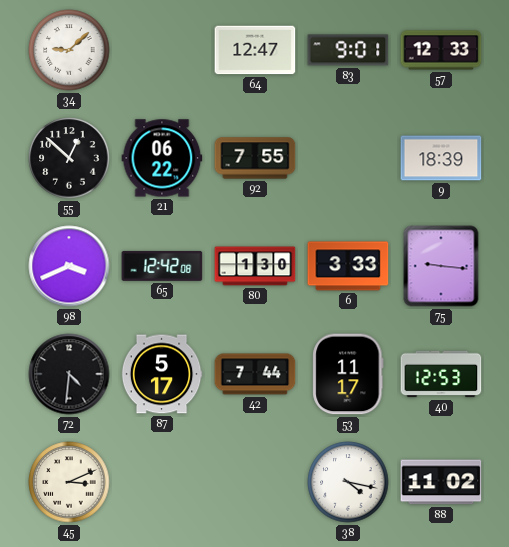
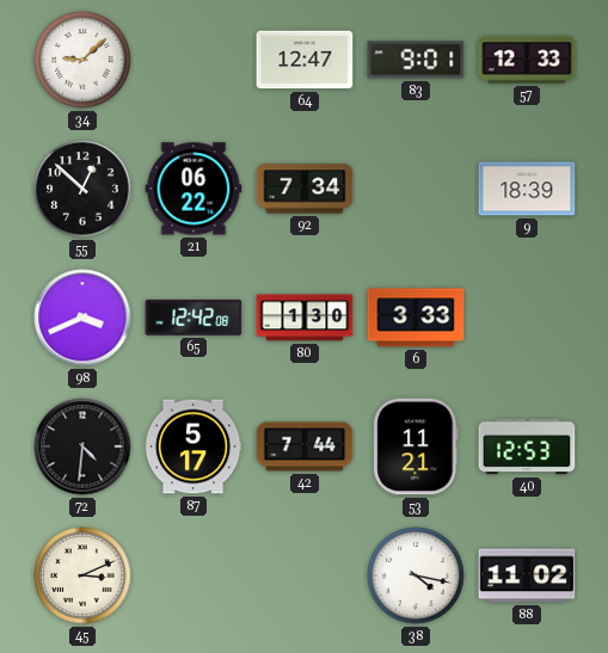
92: 7:55 -> 7:34
75: 9:16 -> none
53: 11:17 -> 11:21
